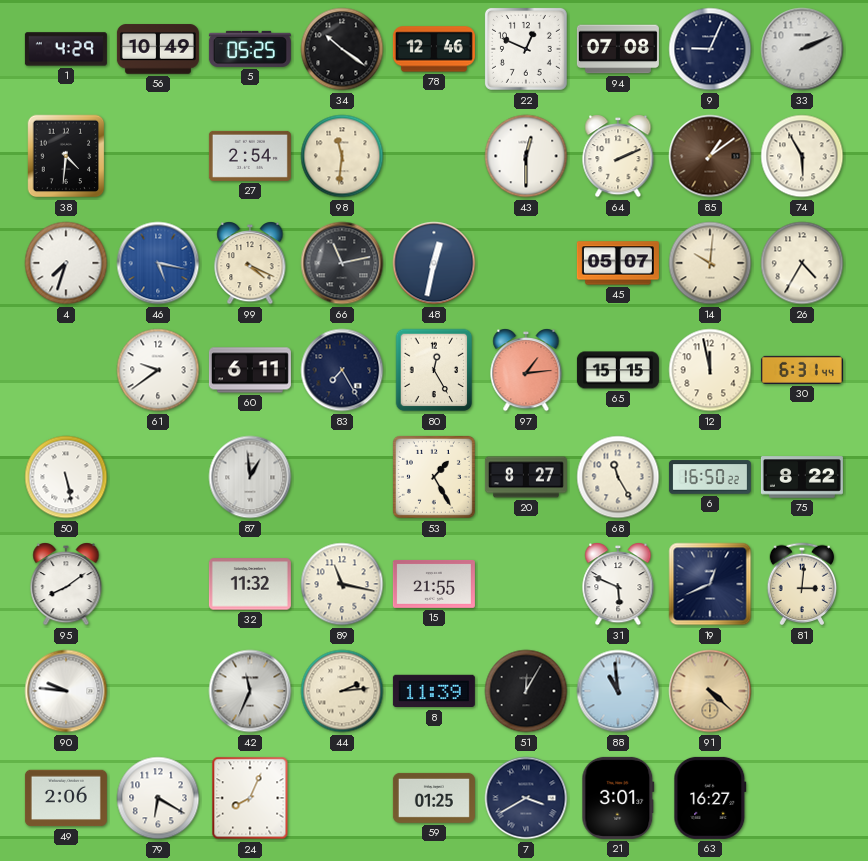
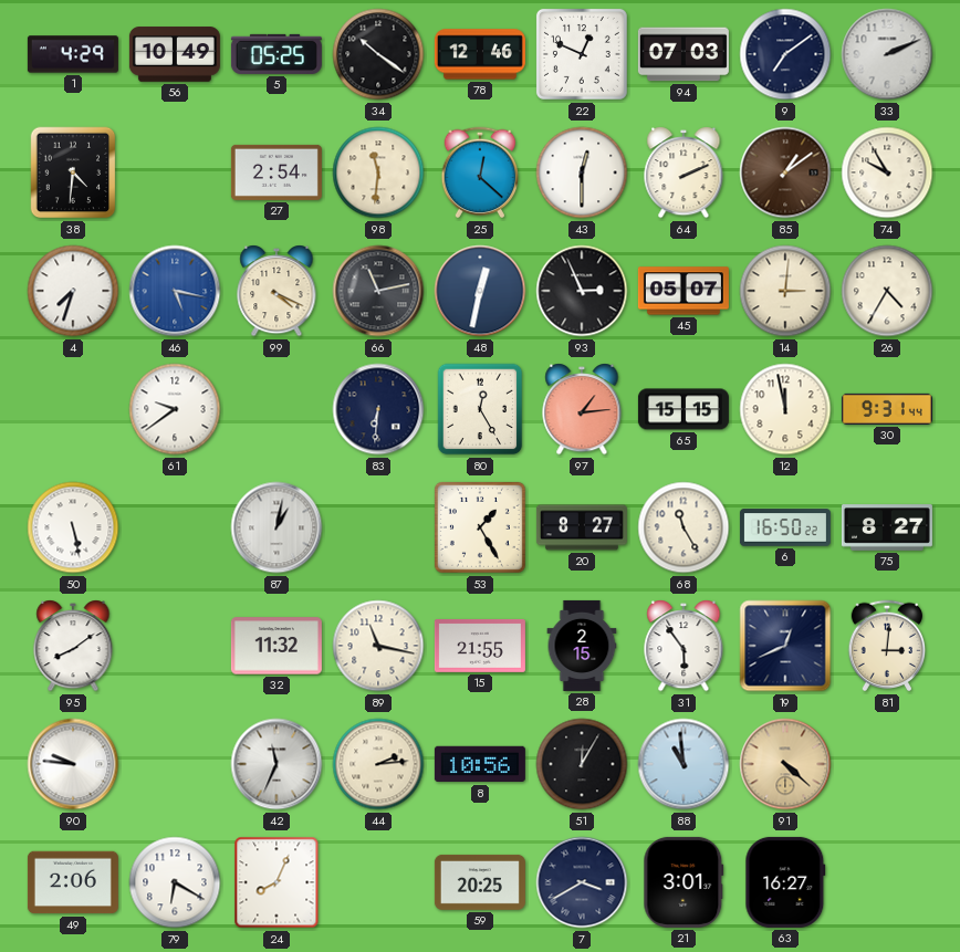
94: 07:08 -> 07:03
9: 9:04 -> 7:09
25: none -> 12:22
74: 5:55 -> 9:55
93: none -> 2:56
14: 10:01 -> 3:01
60: 6:11 -> none
83: 7:25 -> 6:31
30: 6:31 -> 9:31
87: 12:59 -> 1:02
75: 8:22 -> 8:27
28: none -> 2:15
31: 5:49 -> 5:54
8: 11:39 -> 10:56
59: 01:25 -> 20:25
